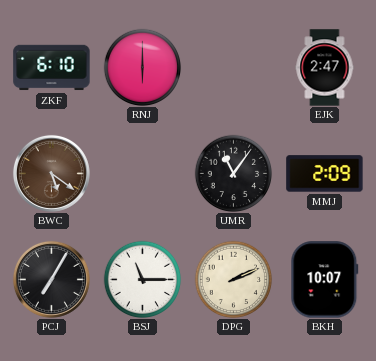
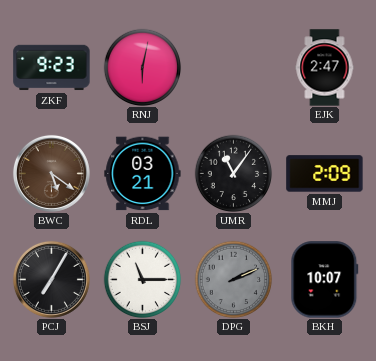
ZKF: 6:10 -> 9:23
RNJ: 6:00 -> 6:02
RDL: none -> 03:21
DPG dial: cream -> grey
